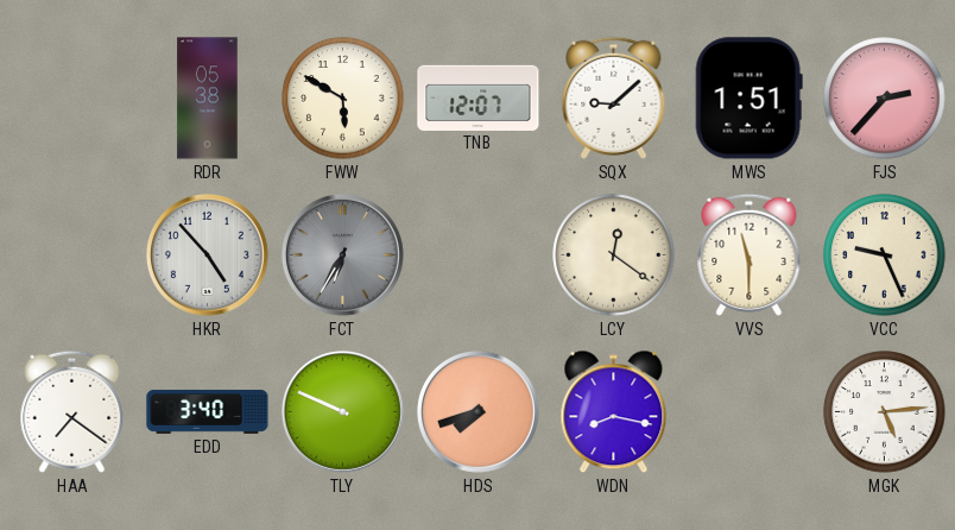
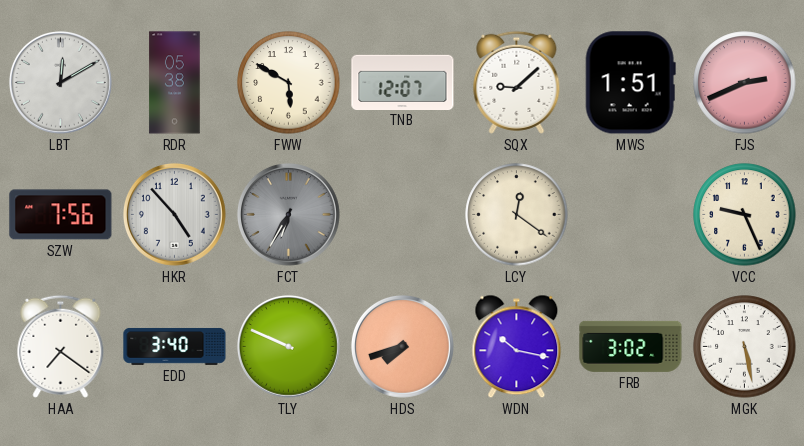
LBT: none -> 12:10
FJS: 2:37 -> 2:41
SZW: none -> 7:56
VVS: 11:30 -> none
WDN: 8:17 -> 10:17
FRB: none -> 3:02
MGK: 5:14 -> 5:28
